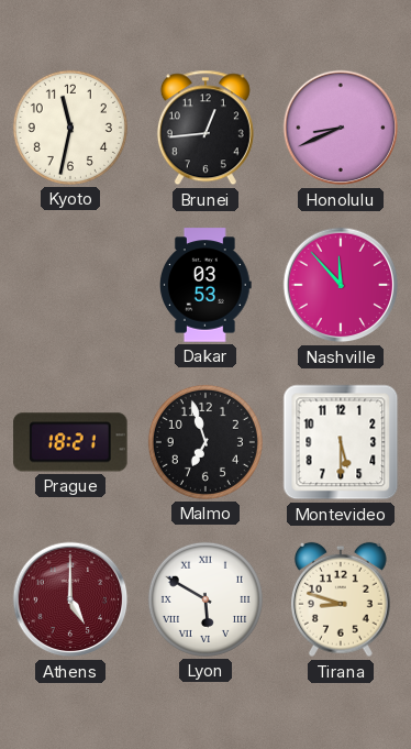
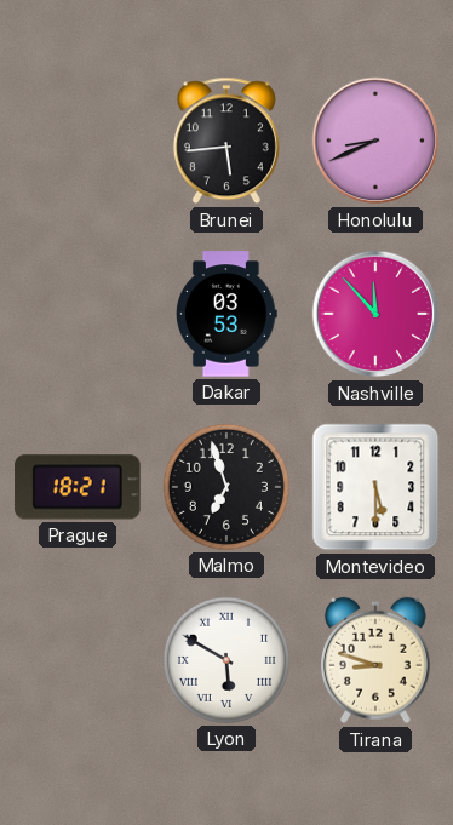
Kyoto: 11:32 -> none
Brunei: 12:44 -> 5:44
Athens: 5:00 -> none
